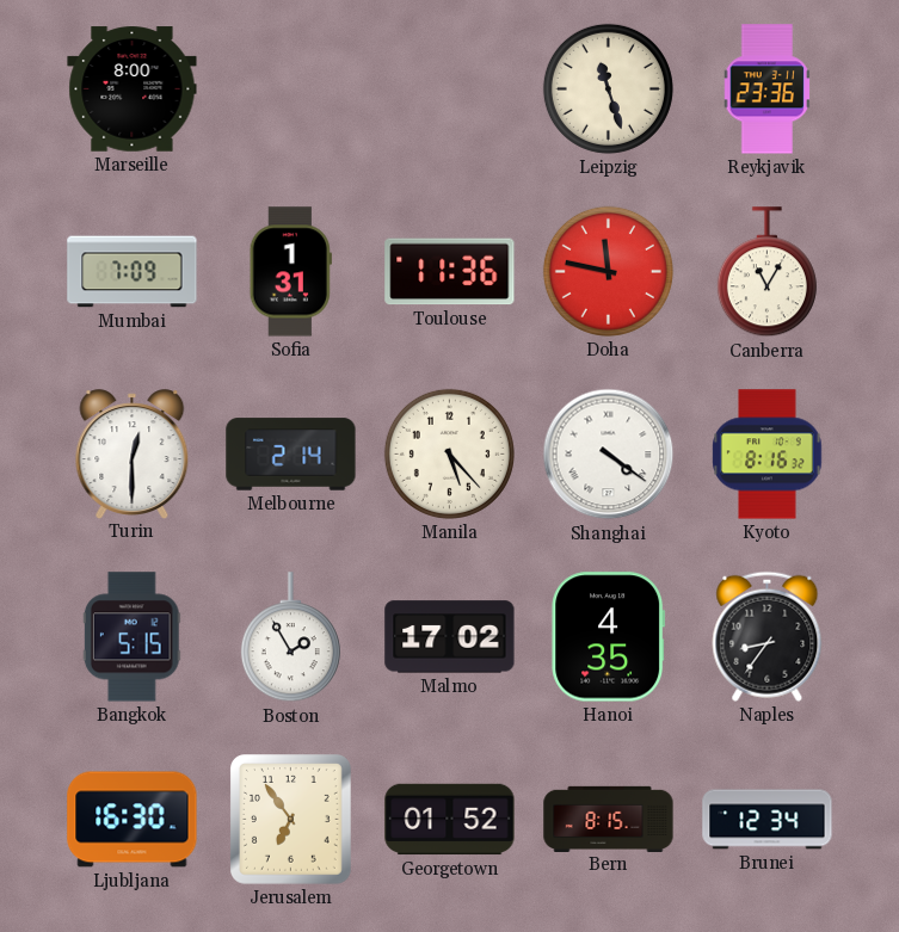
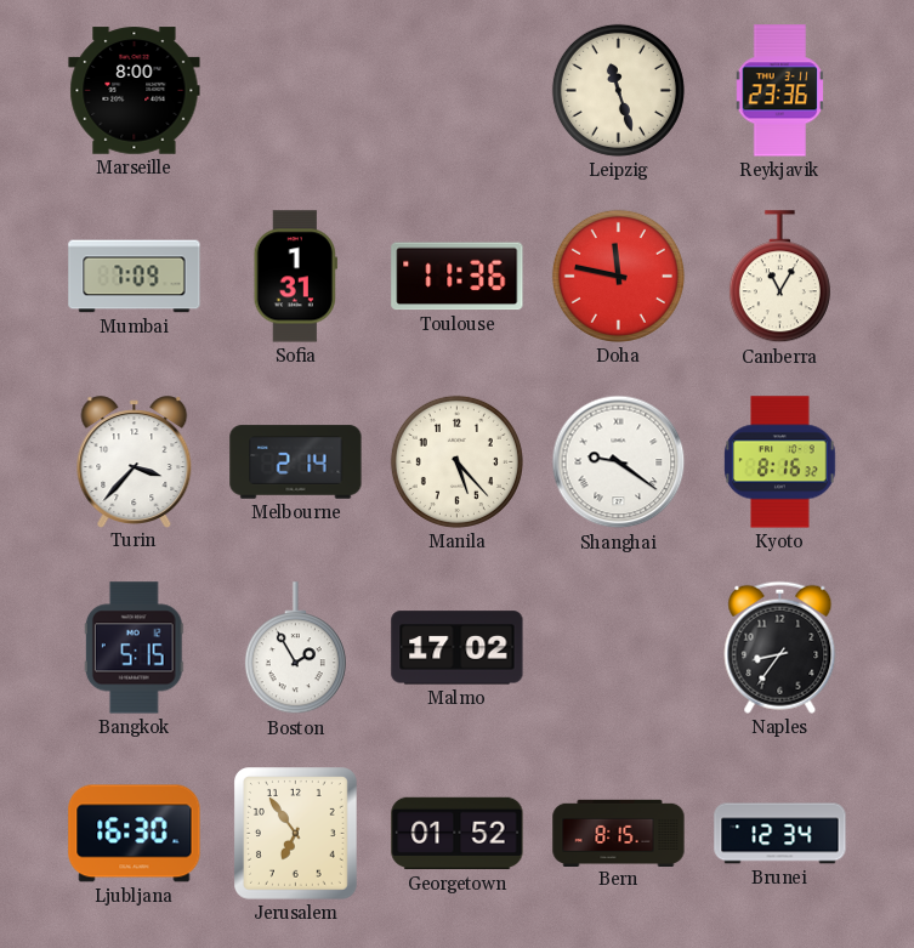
Turin: 12:30 -> 3:37
Shanghai: 4:21 -> 9:21
Hanoi: 4:35 -> none
